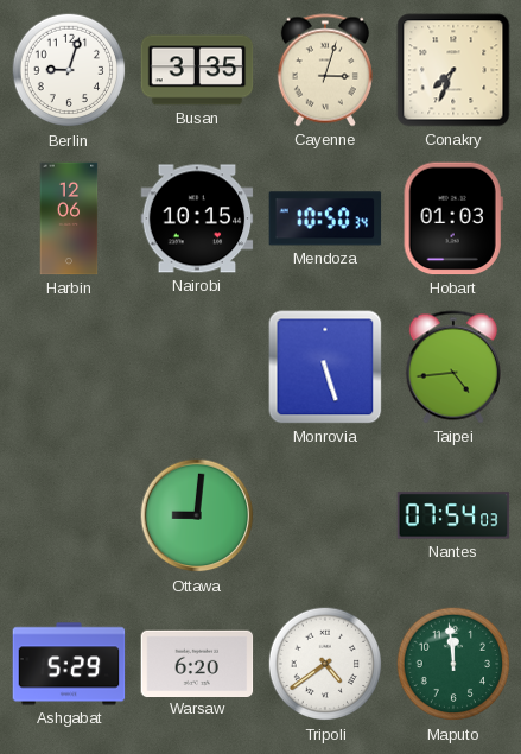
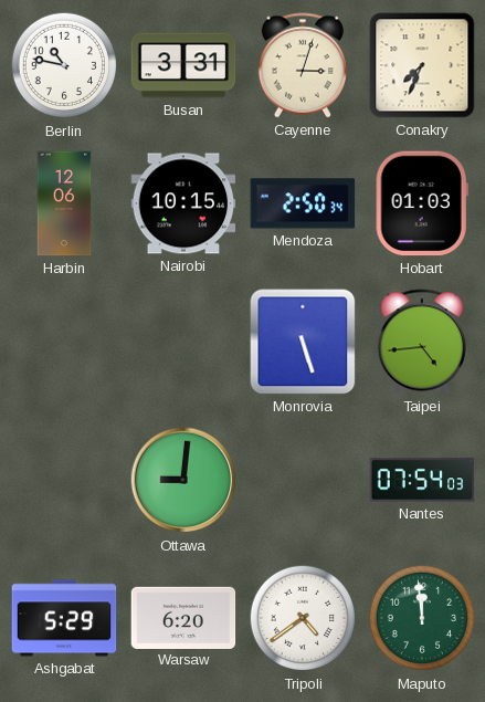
Berlin: 9:03 -> 10:47
Busan: 3:35 -> 3:31
Mendoza: 10:50 -> 2:50
